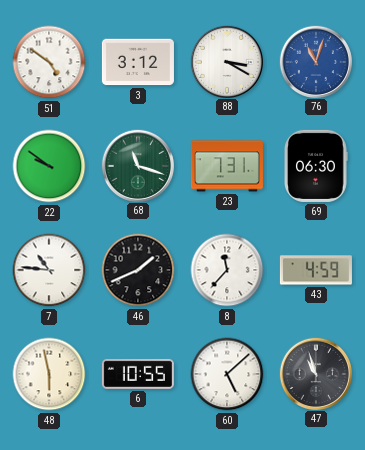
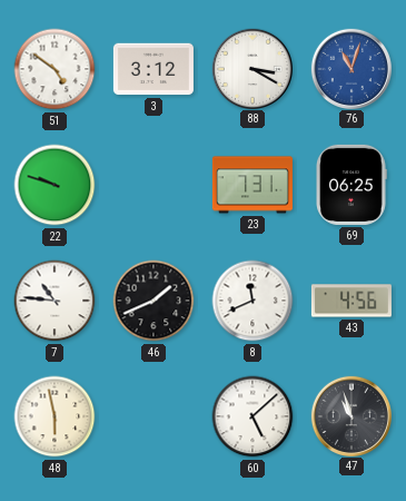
22: 9:51 -> 9:48
68: 11:18 -> none
69: 06:30 -> 06:25
8: 11:37 -> 11:41
43: 4:59 -> 4:56
6: 10:55 -> none
